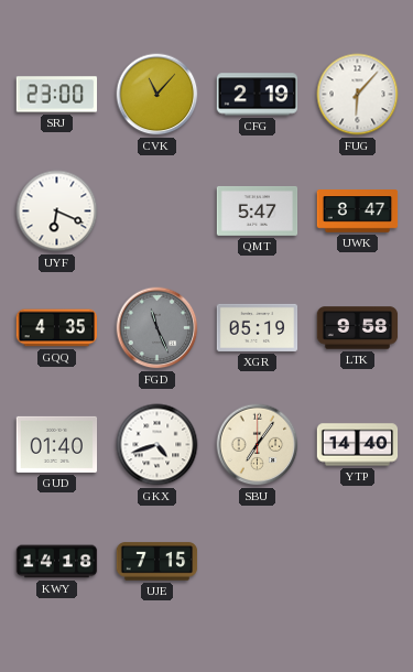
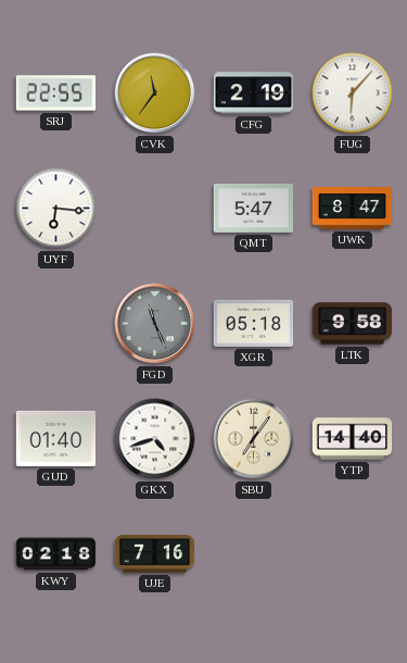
SRJ: 23:00 -> 22:55
CVK: 11:07 -> 11:36
UYF: 6:19 -> 6:16
GQQ: 4:35 -> none
XGR: 05:19 -> 05:18
KWY: 14:18 -> 02:18
UJE: 7:15 -> 7:16
